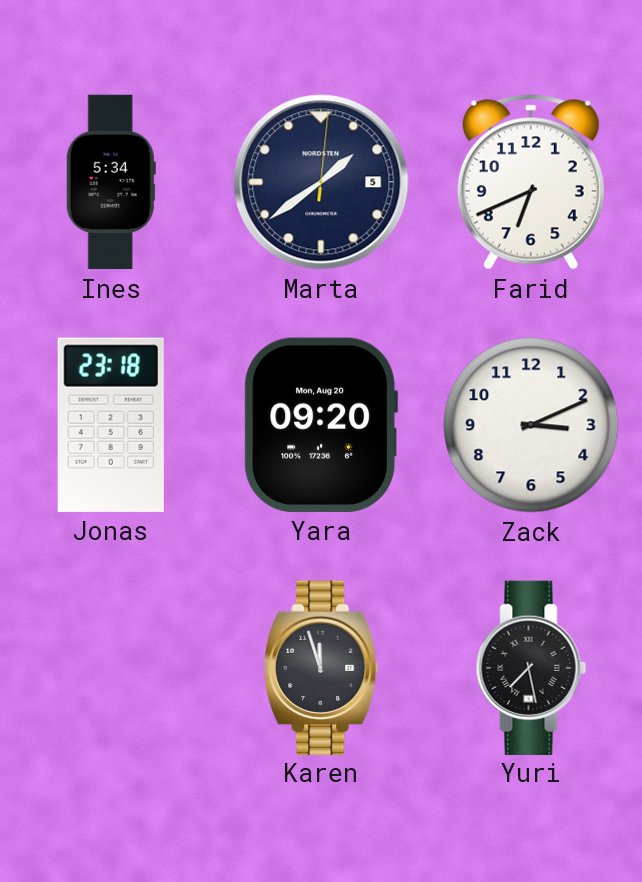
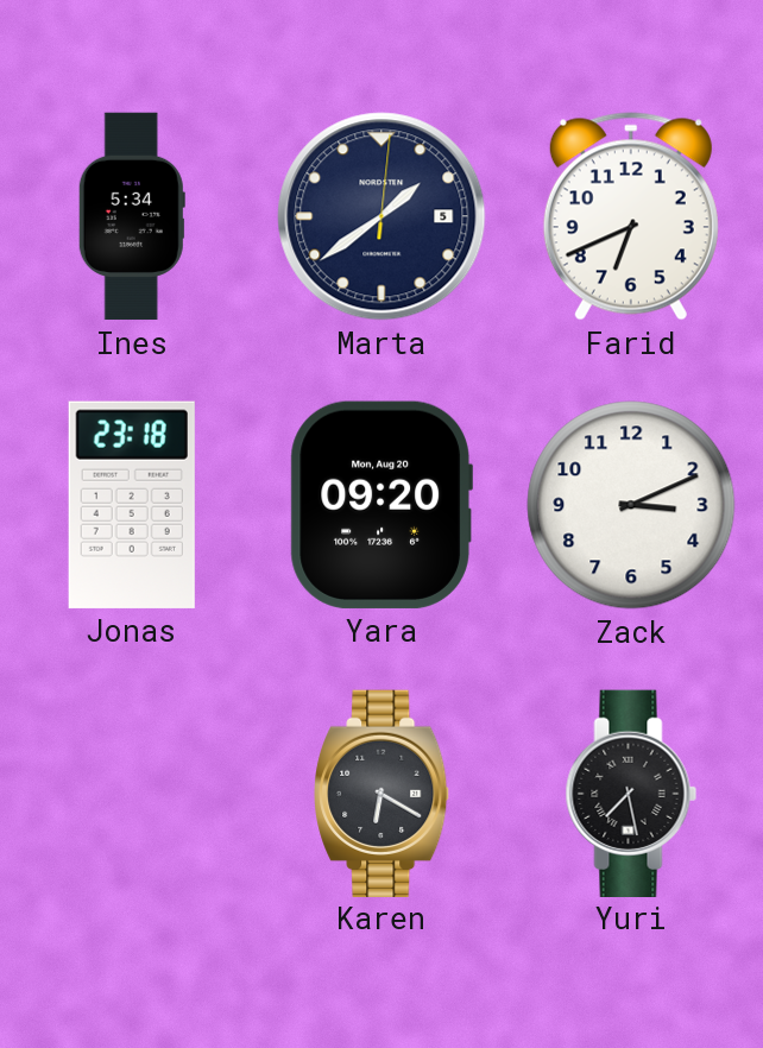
Karen: 11:57 -> 6:20
